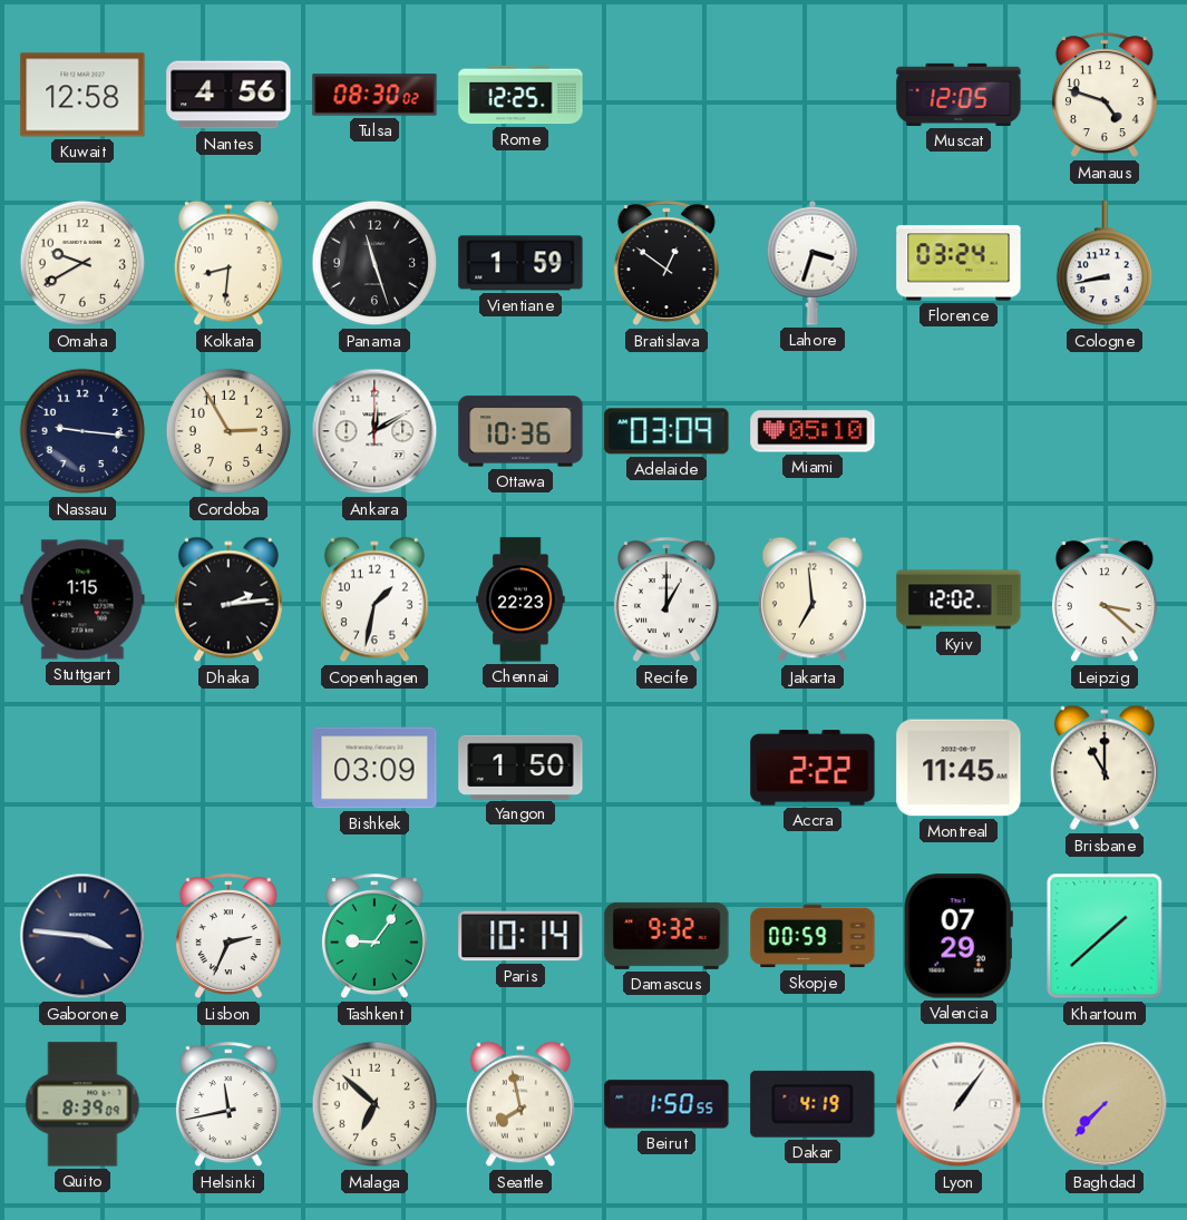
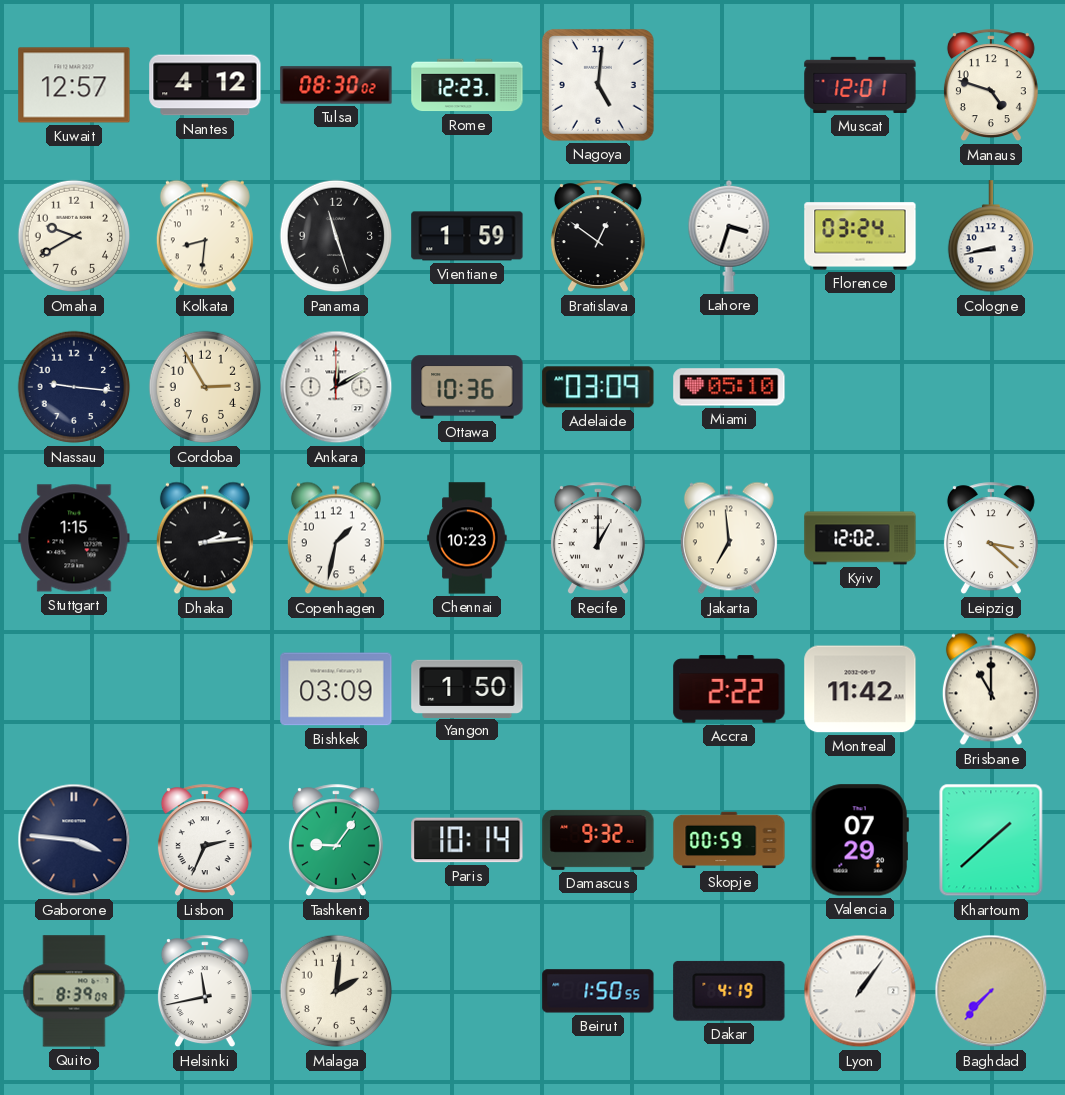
Kuwait: 12:58 -> 12:57
Nantes: 4:56 -> 4:12
Rome: 12:25 -> 12:23
Nagoya: none -> 5:01
Muscat: 12:05 -> 12:01
Chennai: 22:23 -> 10:23
Montreal: 11:45 -> 11:42
Malaga: 6:52 -> 2:01
Seattle: 7:58 -> none
